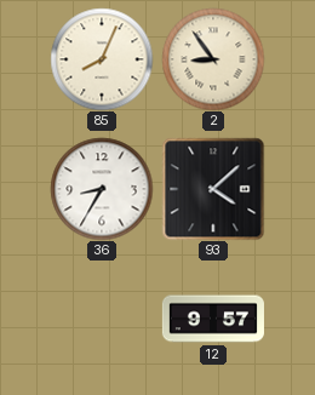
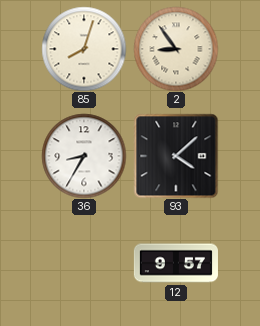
85: 8:04 -> 8:03
